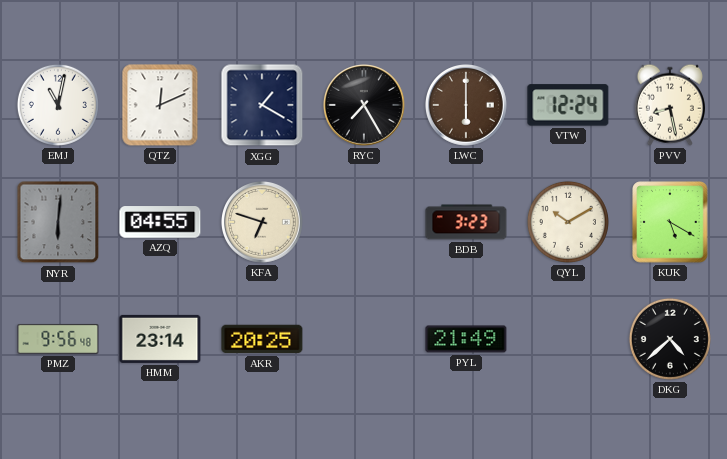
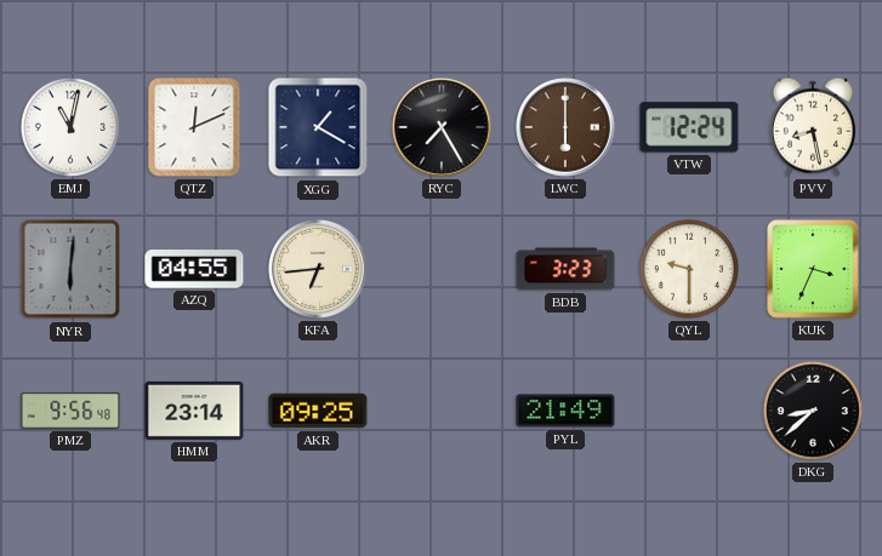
KFA: 6:48 -> 6:44
QYL: 10:10 -> 9:30
KUK: 5:20 -> 3:34
AKR: 20:25 -> 09:25
DKG: 4:38 -> 8:38
